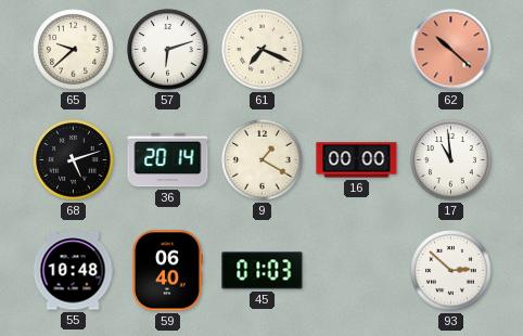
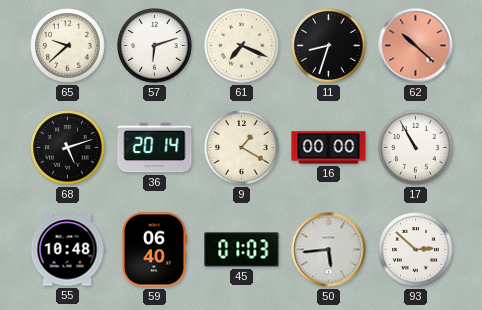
11: none -> 8:33
17: 10:59 -> 10:55
50: none -> 5:44
